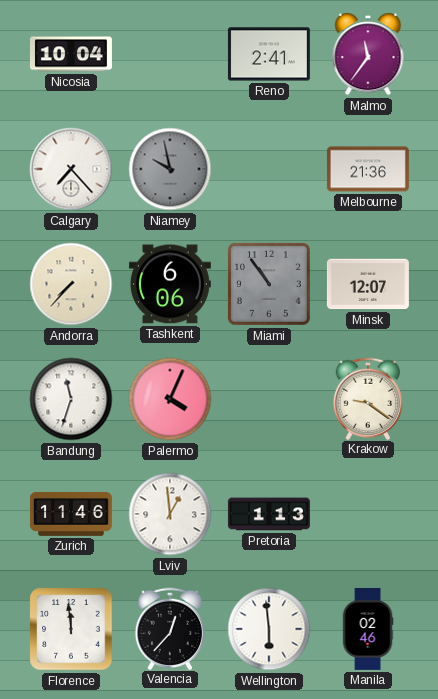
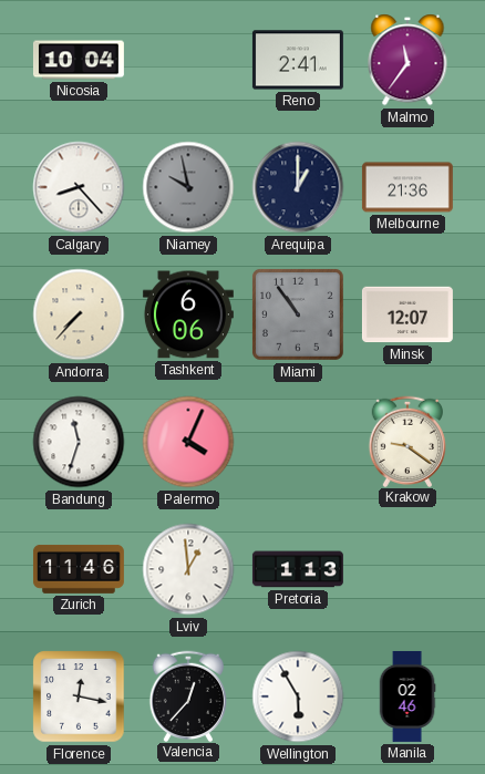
Calgary: 7:23 -> 8:23
Arequipa: none -> 1:00
Florence: 11:59 -> 12:17
Wellington: 5:59 -> 5:55
